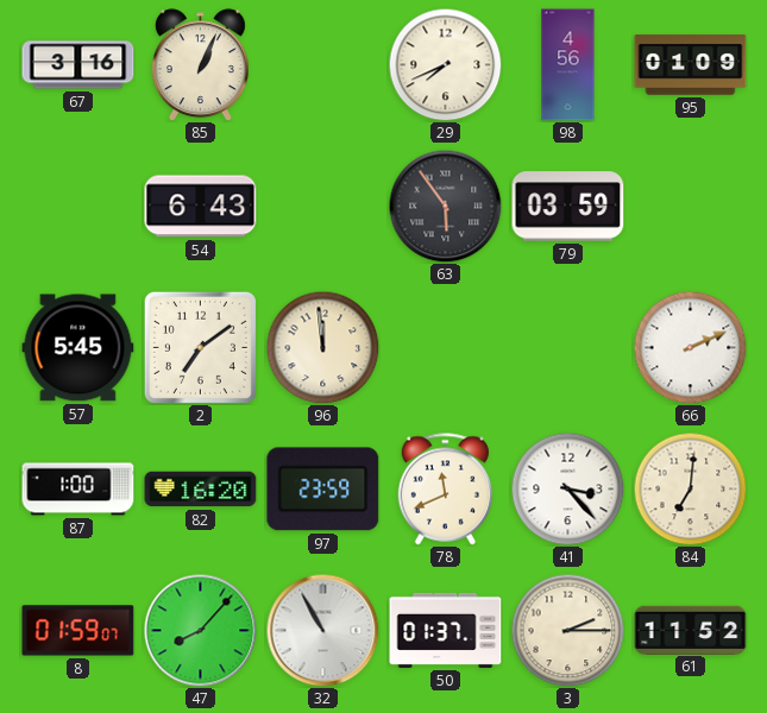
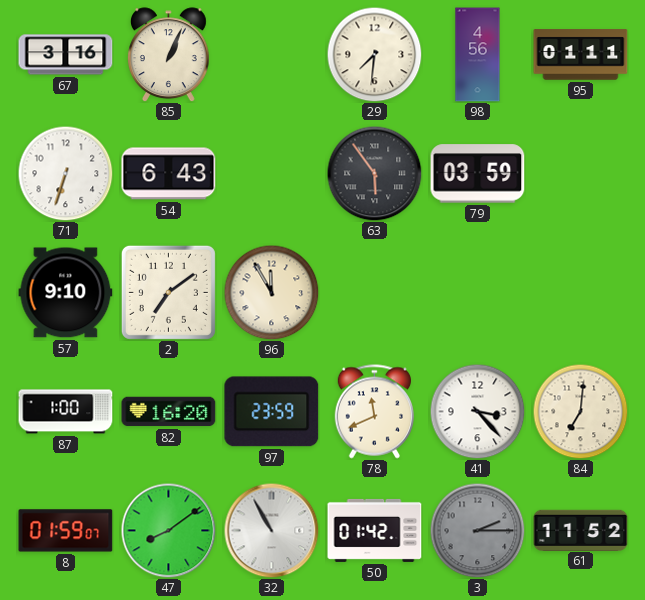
29: 7:41 -> 7:31
95: 01:09 -> 01:11
71: none -> 6:33
57: 5:45 -> 9:10
96: 11:59 -> 11:55
66: 2:11 -> none
47: 8:07 -> 8:09
50: 01:37 -> 01:42
3 dial: cream -> grey
